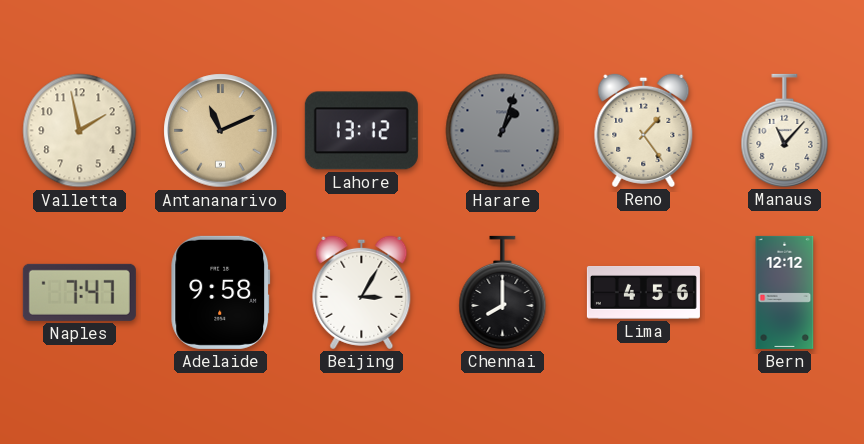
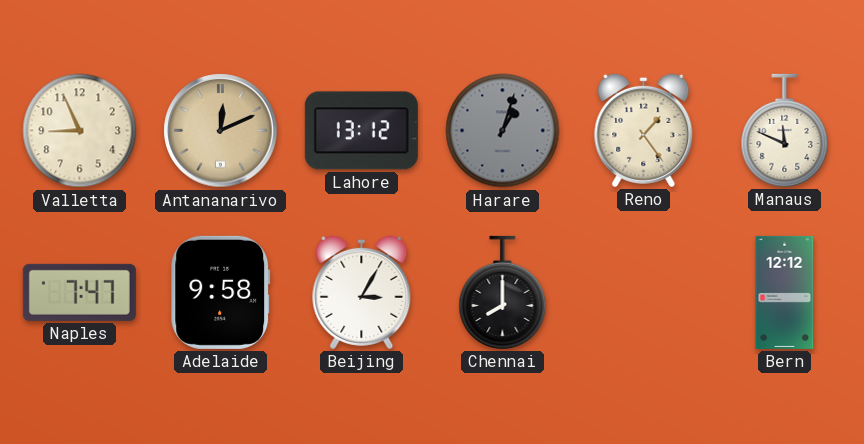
Valletta: 1:58 -> 8:56
Antananarivo: 11:11 -> 12:11
Manaus: 11:07 -> 11:49
Lima: 4:56 -> none
